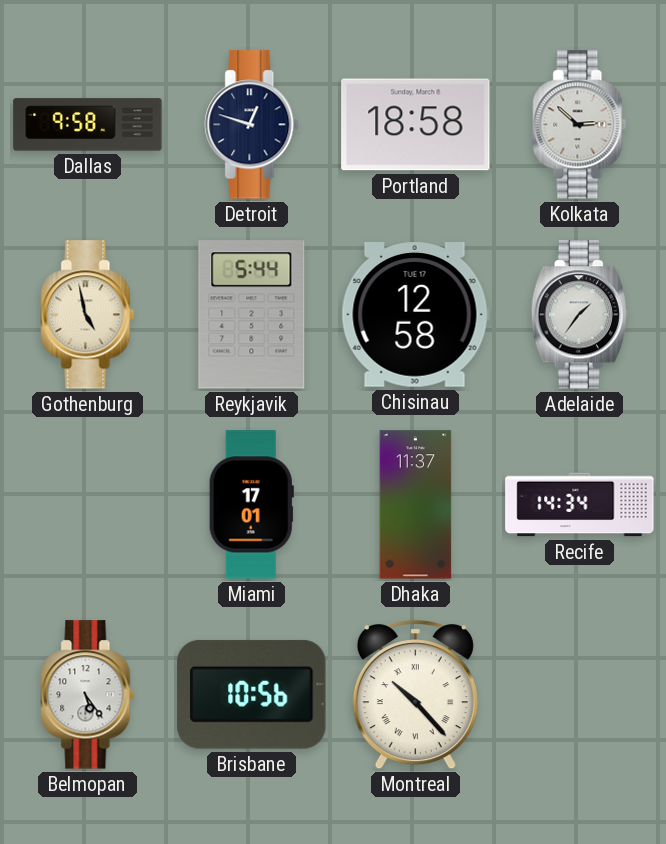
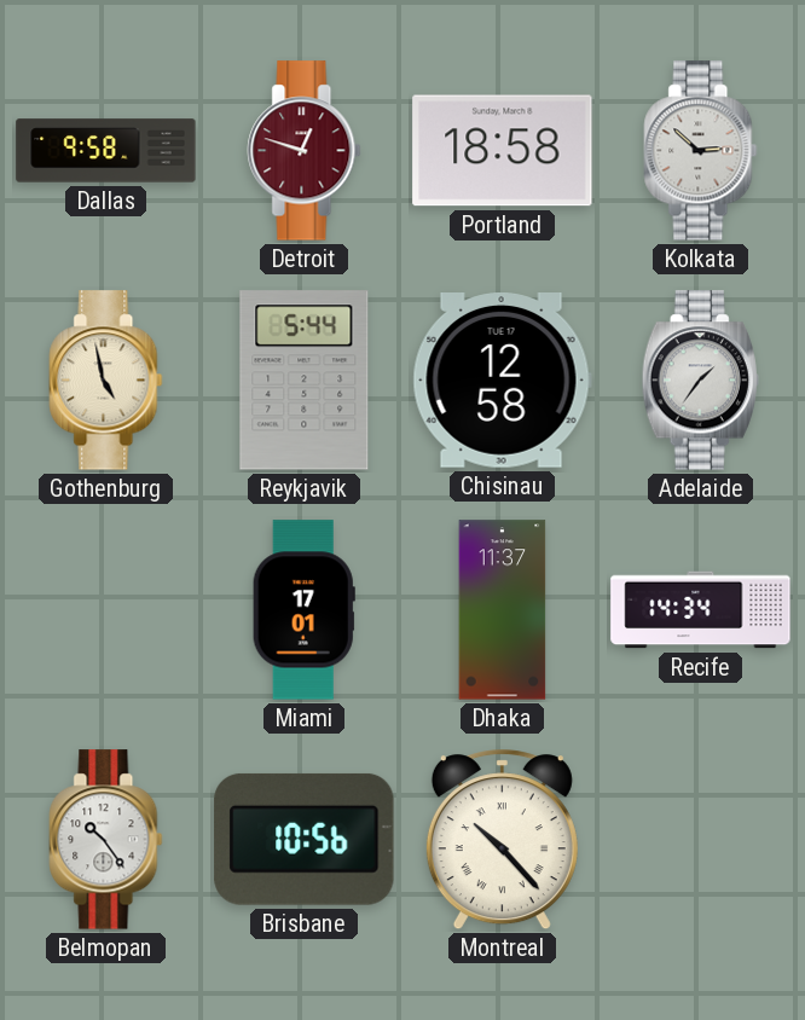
Detroit dial: navy -> burgundy
Belmopan: 5:24 -> 10:24
